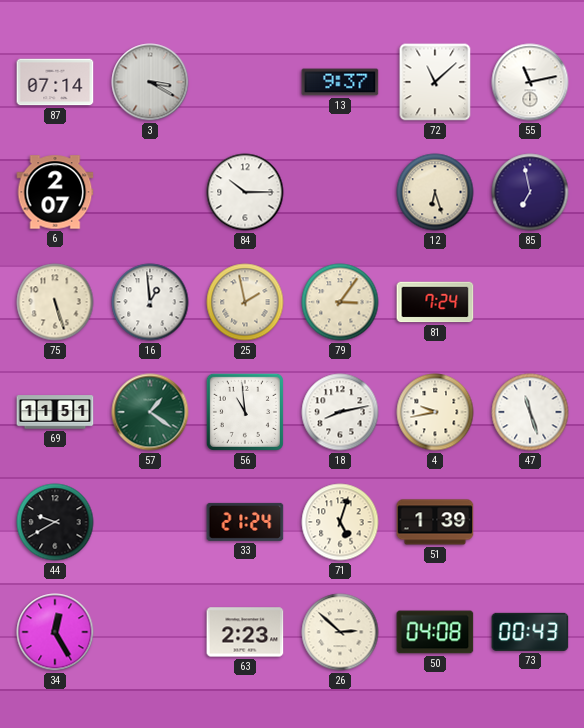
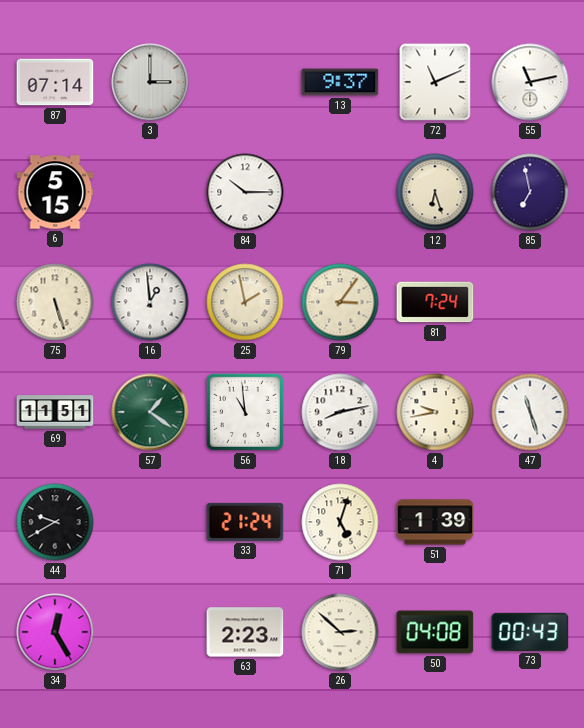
3: 3:20 -> 3:00
72: 11:08 -> 11:11
6: 2:07 -> 5:15
